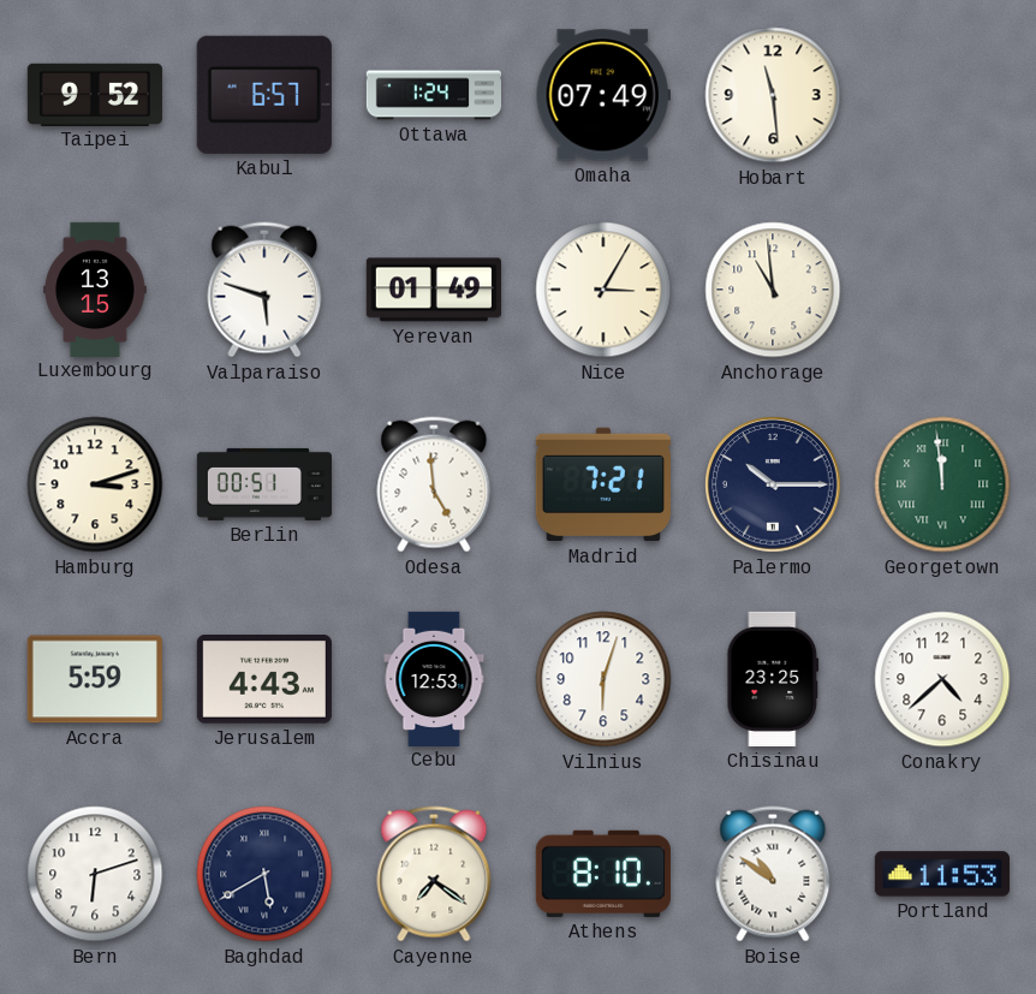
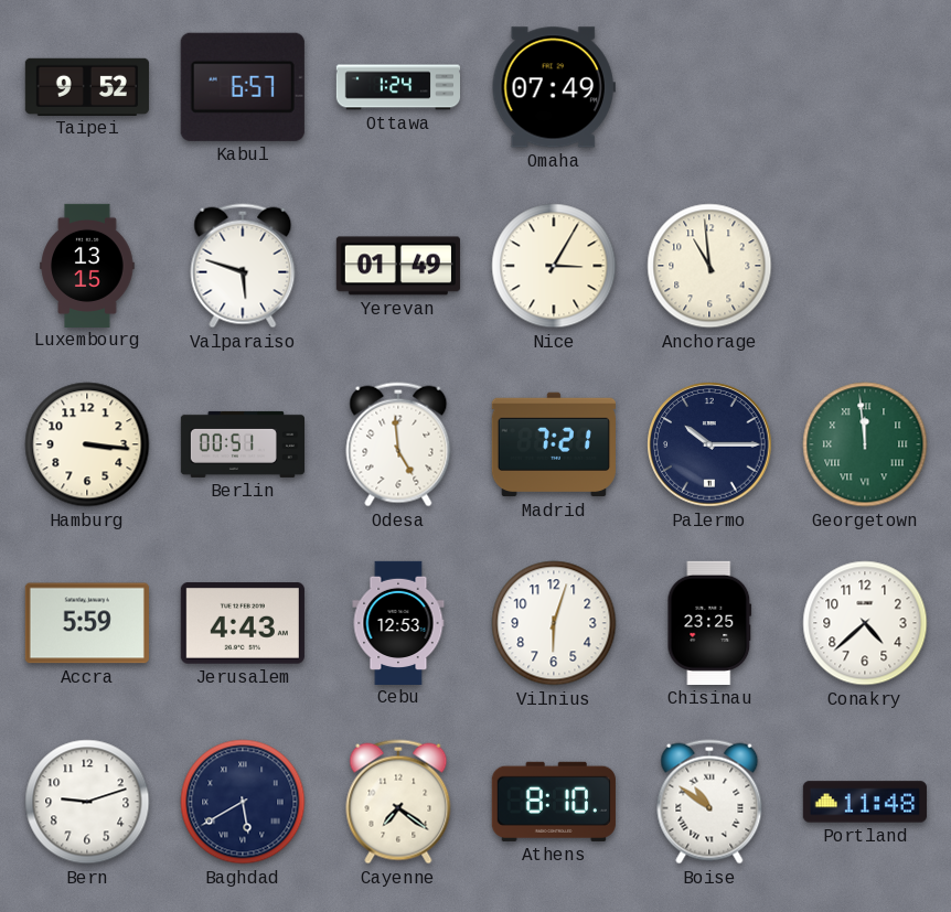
Hobart: 11:29 -> none
Hamburg: 3:12 -> 3:16
Bern: 6:12 -> 9:12
Portland: 11:53 -> 11:48
